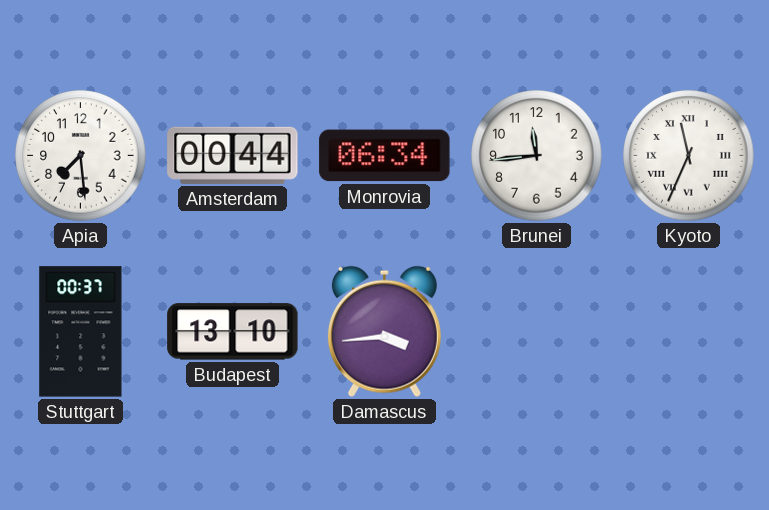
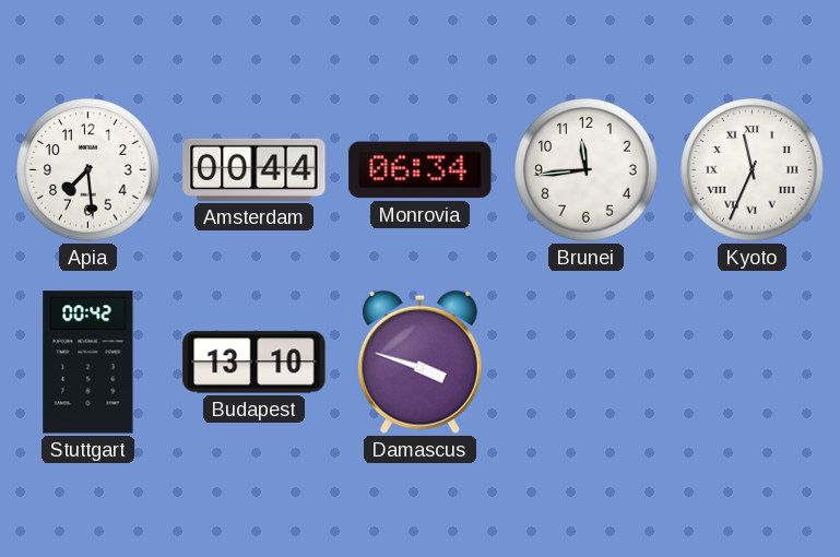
Stuttgart: 00:37 -> 00:42
Damascus: 3:44 -> 3:48
